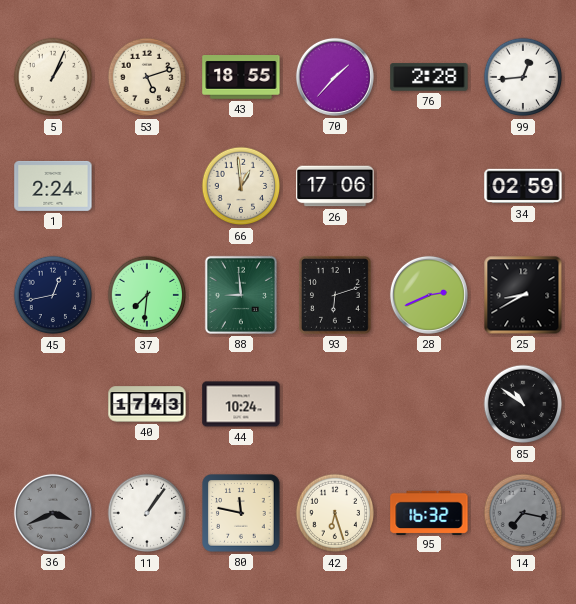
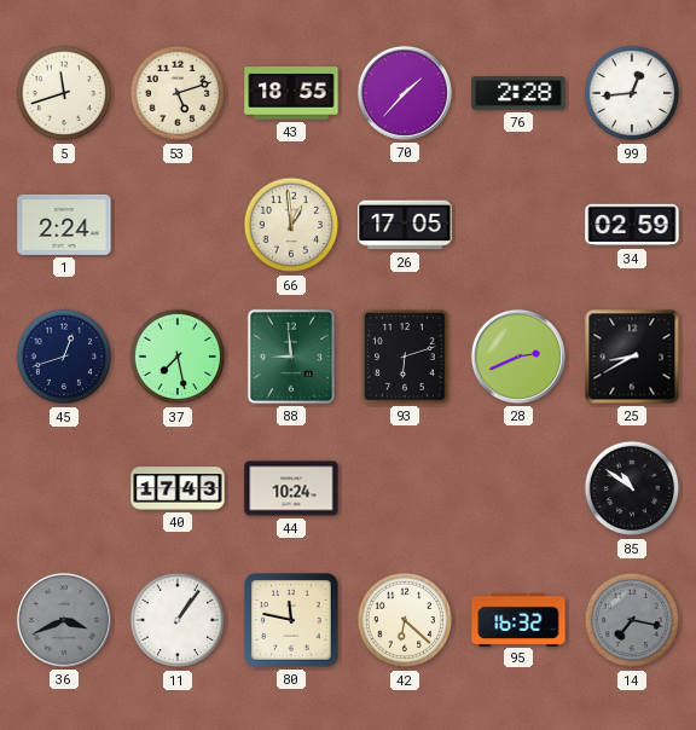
5: 1:04 -> 11:42
26: 17:06 -> 17:05
45: 12:43 -> 12:42
37: 7:31 -> 7:28
42: 6:27 -> 6:22
